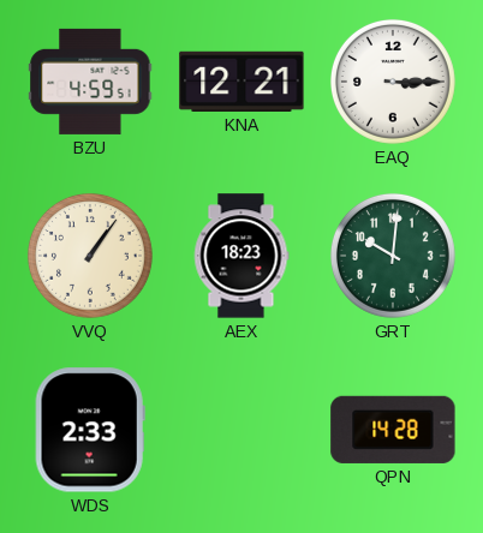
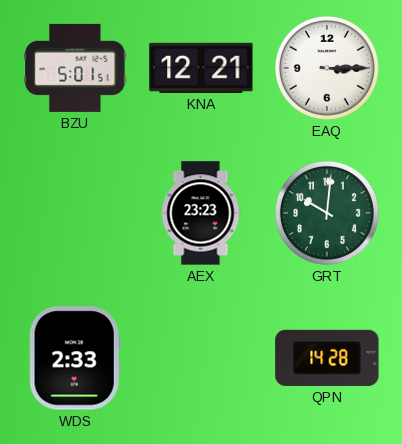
BZU: 4:59 -> 5:01
VVQ: 1:06 -> none
AEX: 18:23 -> 23:23
